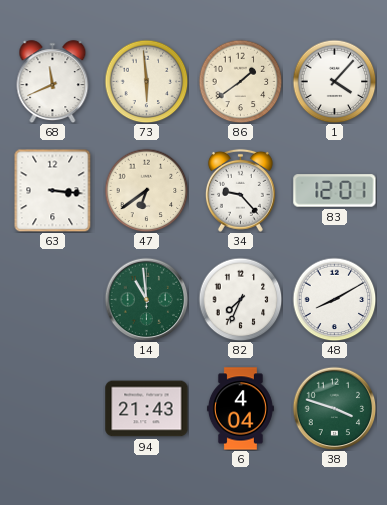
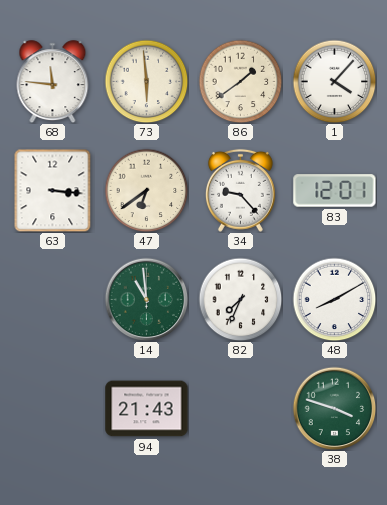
68: 11:41 -> 11:46
6: 4:04 -> none
